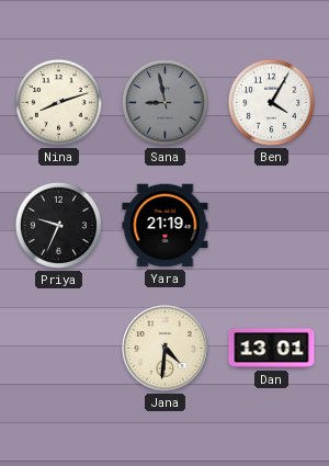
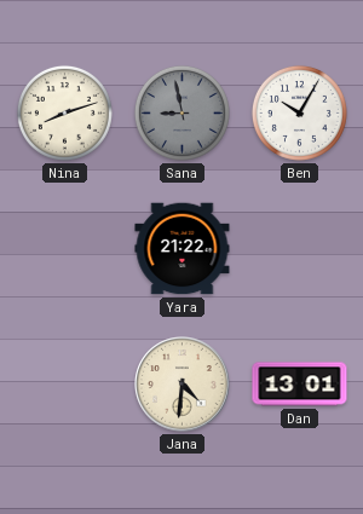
Ben: 4:05 -> 10:05
Priya: 9:34 -> none
Yara: 21:19 -> 21:22
